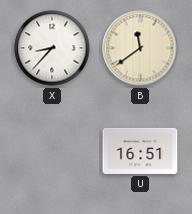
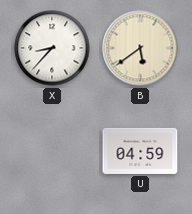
B: 11:39 -> 5:39
U: 16:51 -> 04:59
